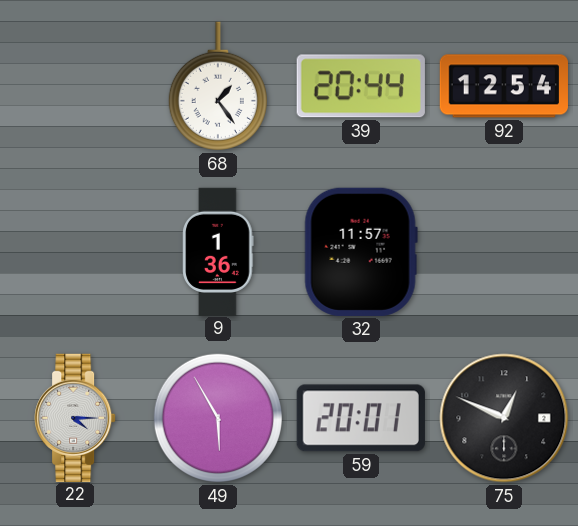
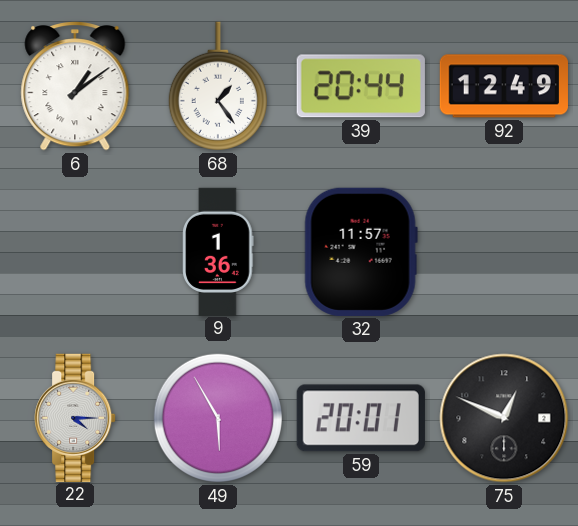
6: none -> 1:09
92: 12:54 -> 12:49
